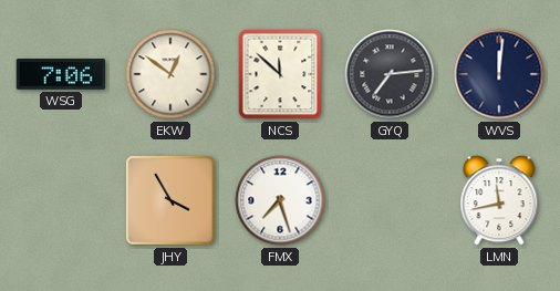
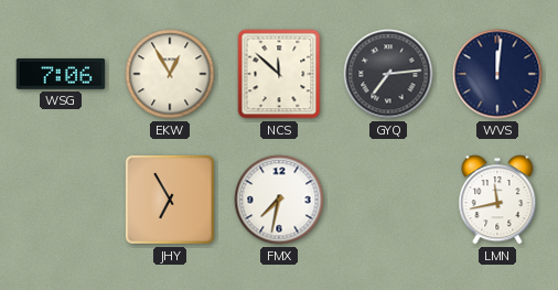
EKW: 12:51 -> 12:55
JHY: 3:55 -> 6:55
FMX: 7:27 -> 7:32
